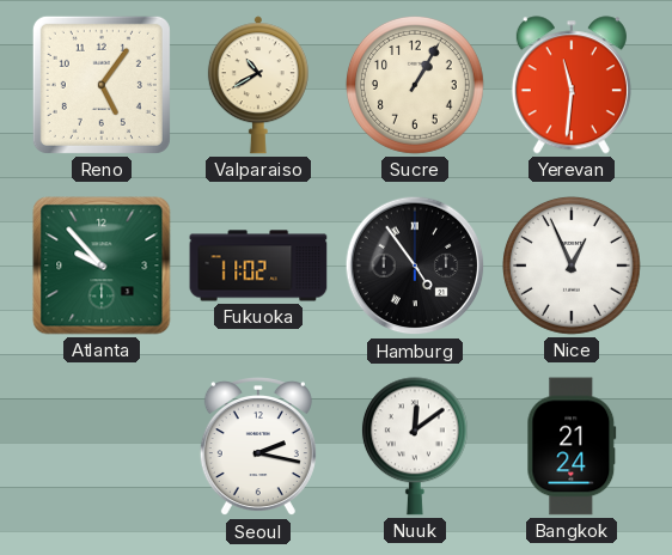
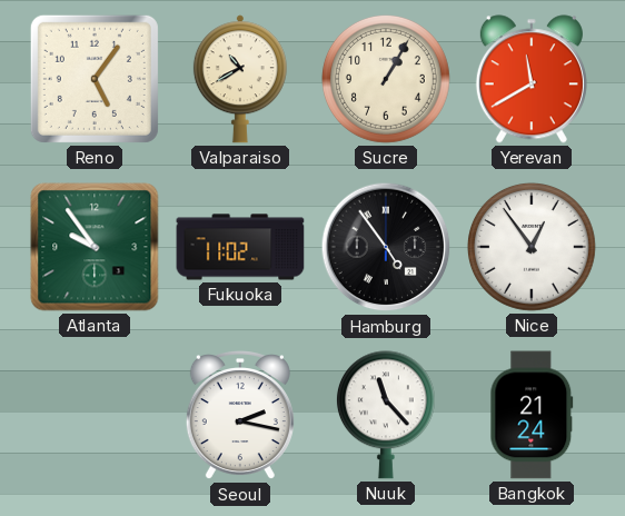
Yerevan: 11:31 -> 11:40
Atlanta: 9:53 -> 9:54
Nice: 12:56 -> 12:54
Nuuk: 12:09 -> 11:23
